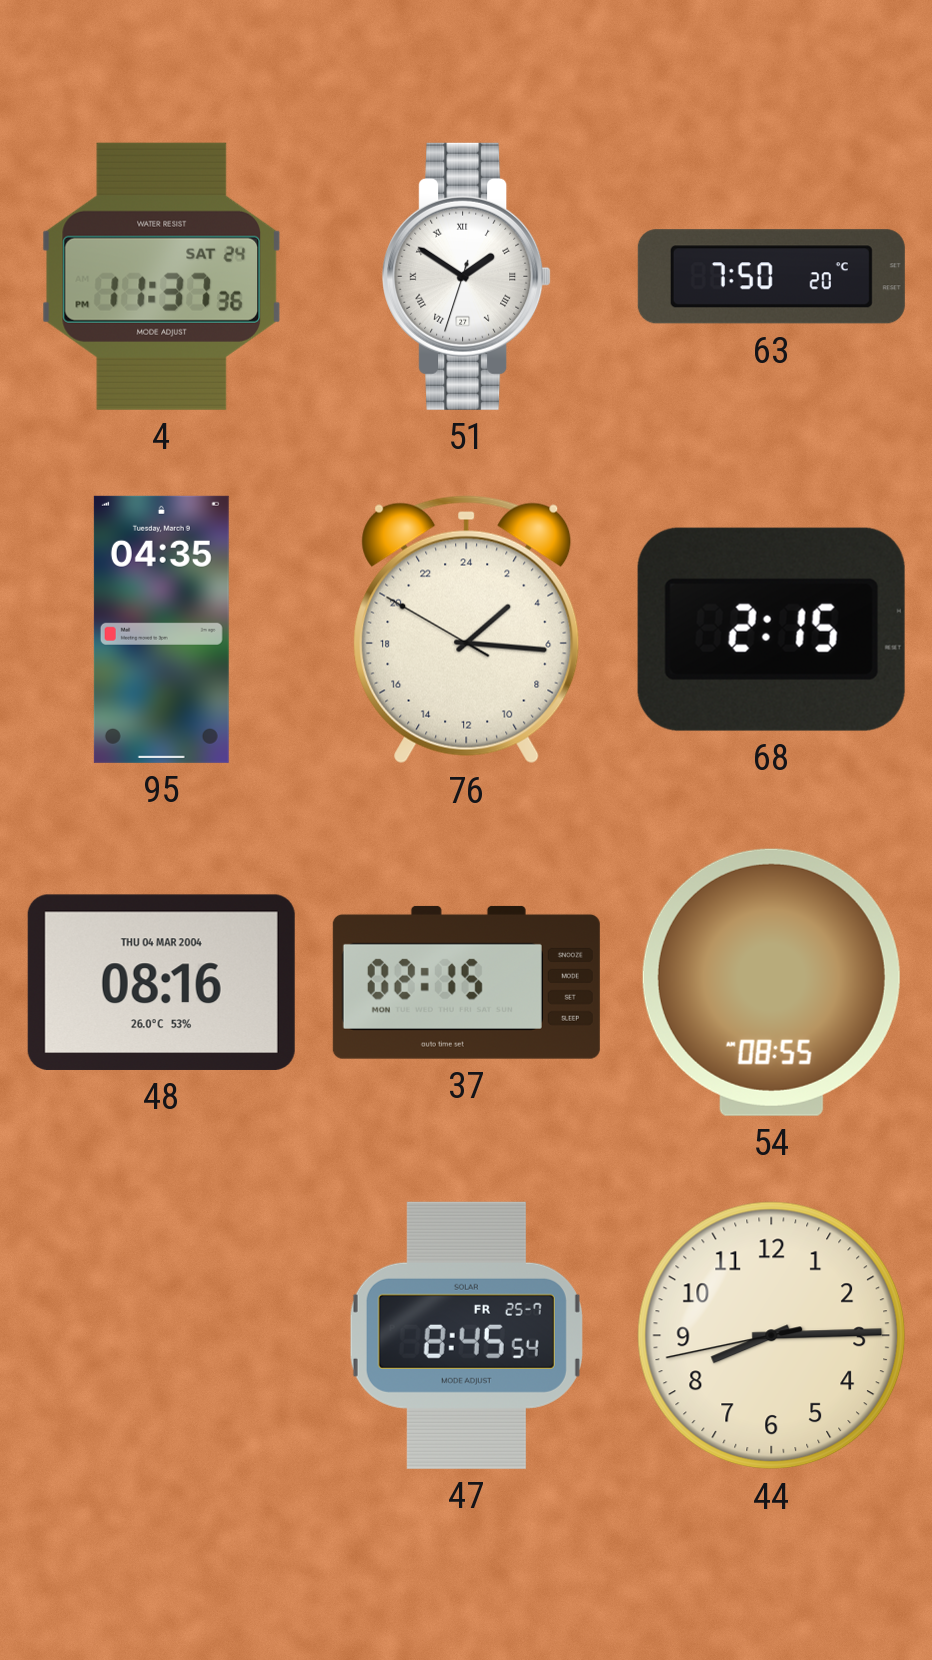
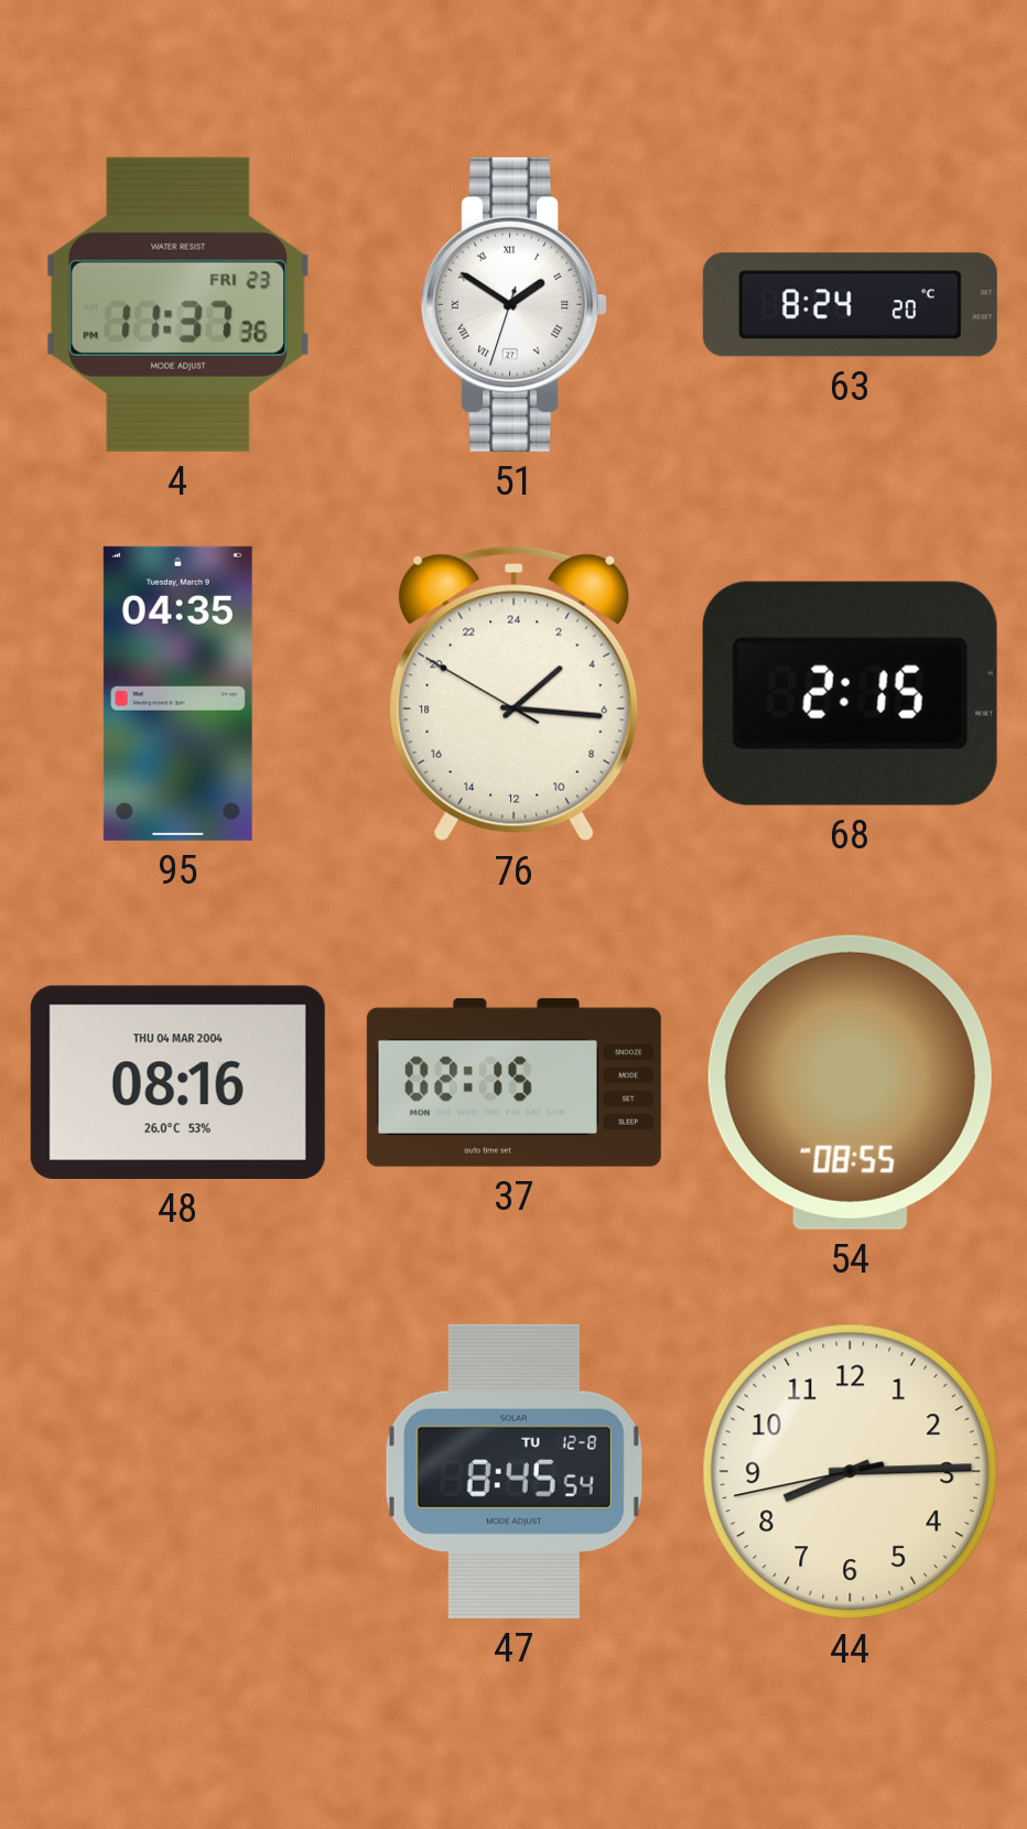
4 date: SAT 24 -> FRI 23
63: 7:50 -> 8:24
47 date: FR 25-7 -> TU 12-8
